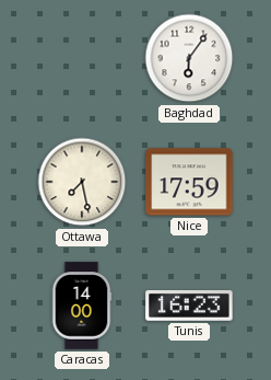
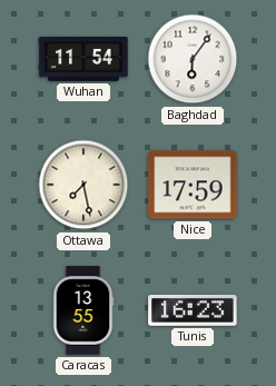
Wuhan: none -> 11:54
Caracas: 14:00 -> 13:55
